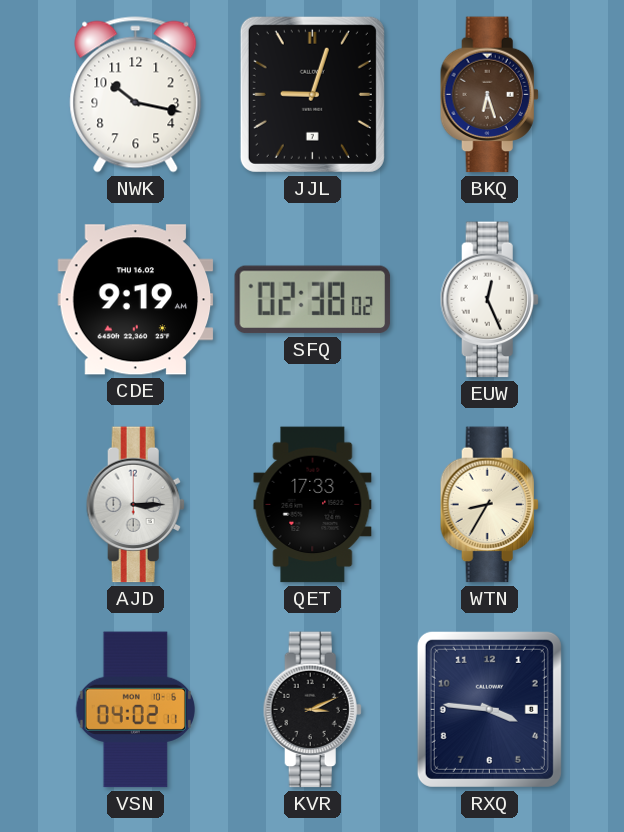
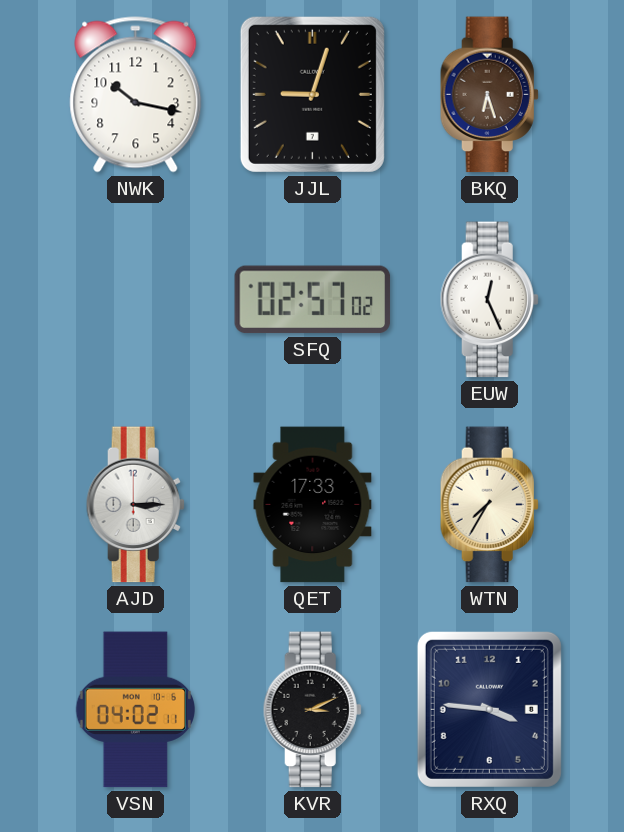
CDE: 9:19 -> none
SFQ: 02:38 -> 02:57
WTN: 8:35 -> 7:35
